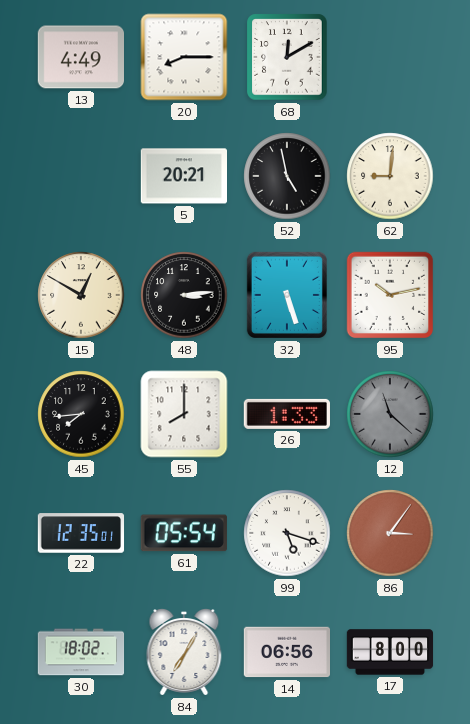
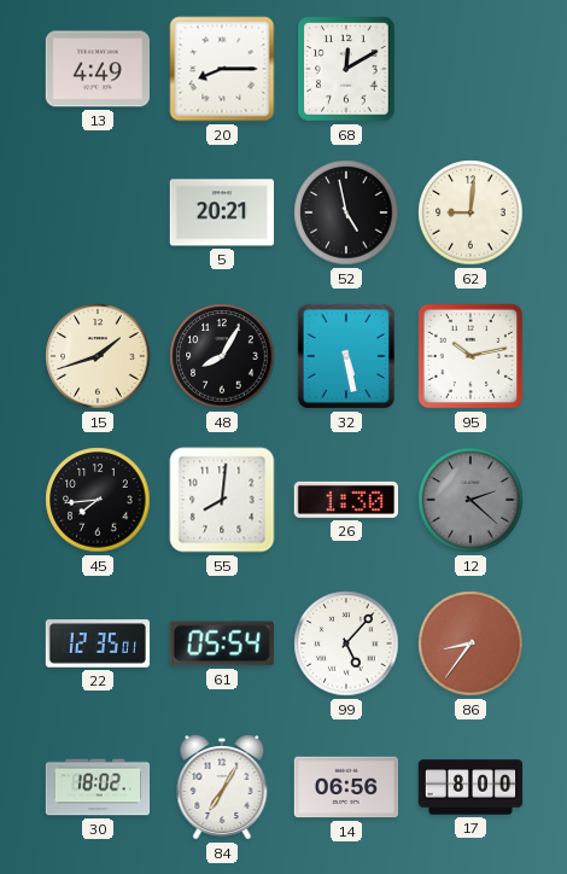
15: 12:50 -> 1:42
48: 3:14 -> 8:05
32: 5:27 -> 5:28
55: 8:00 -> 8:01
26: 1:33 -> 1:30
12: 11:22 -> 2:22
99: 5:18 -> 5:07
86: 3:06 -> 8:36
